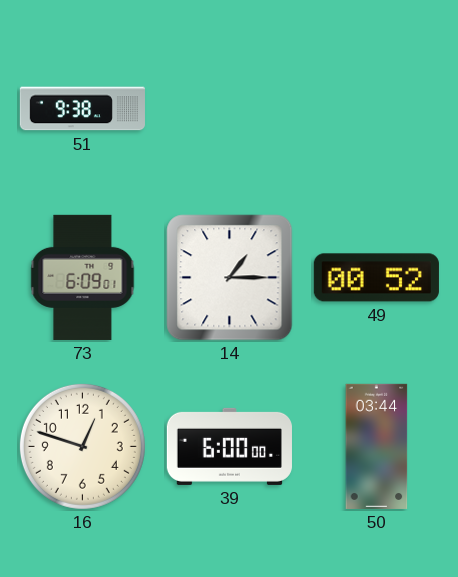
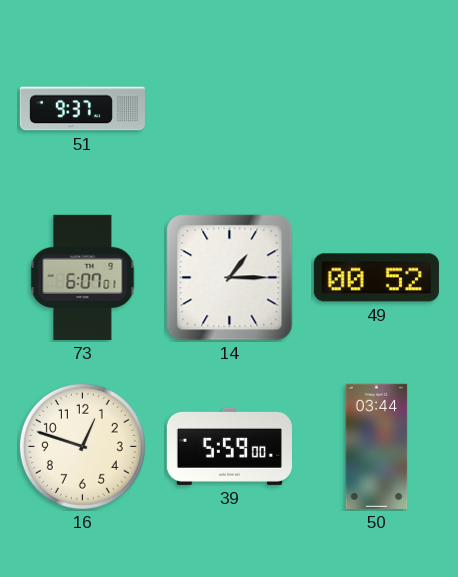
51: 9:38 -> 9:37
73: 6:09 -> 6:07
39: 6:00 -> 5:59
